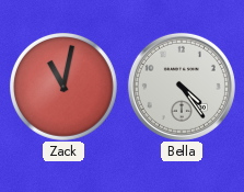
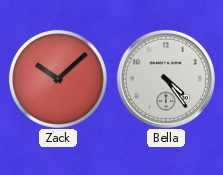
Zack: 11:02 -> 10:08
